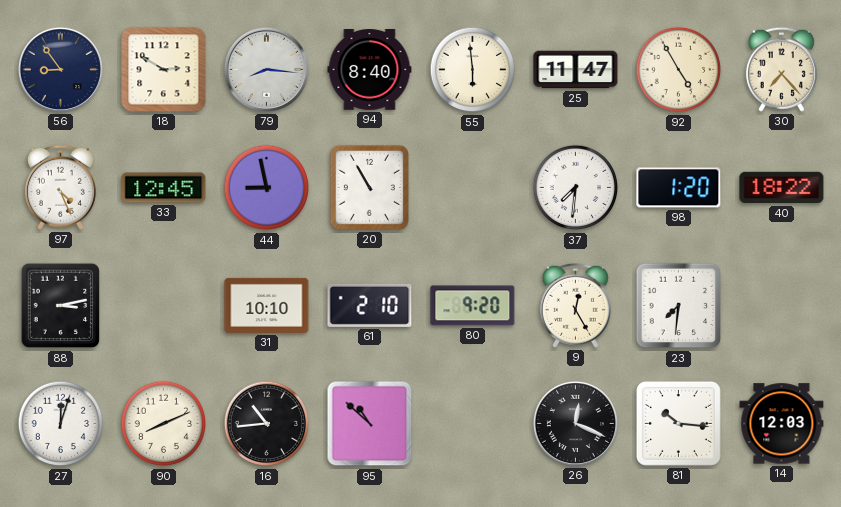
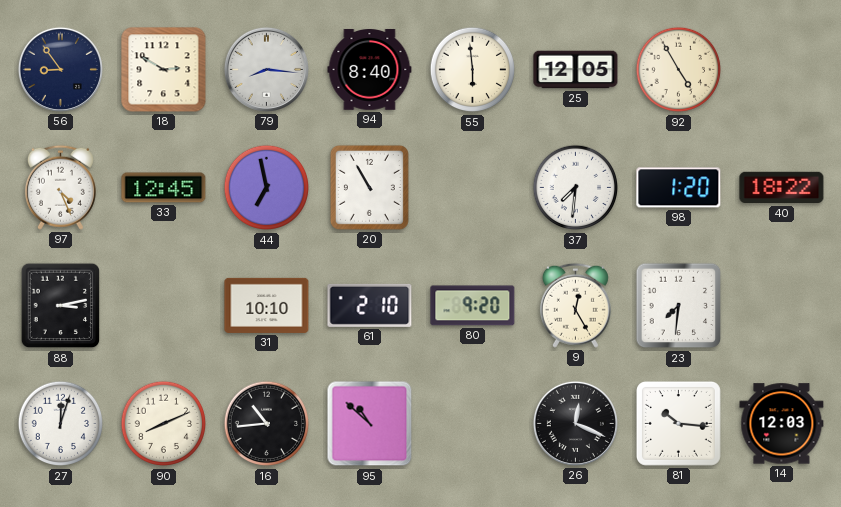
25: 11:47 -> 12:05
30: 7:23 -> none
44: 8:58 -> 6:58
